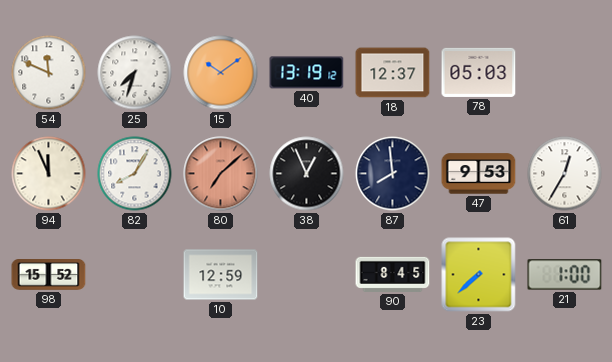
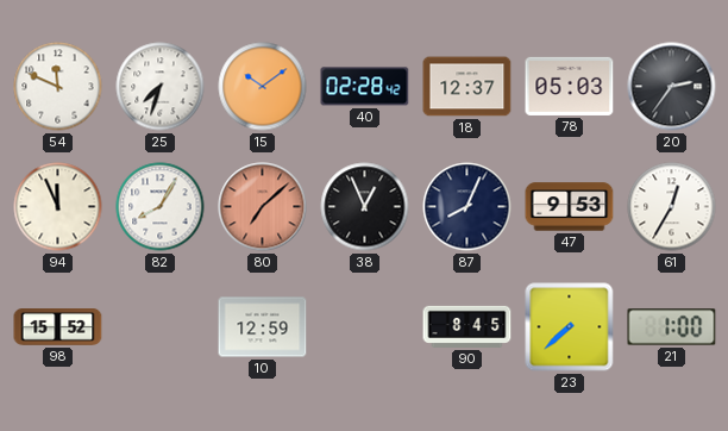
40: 13:19 -> 02:28
20: none -> 2:36
87: 7:59 -> 8:04
